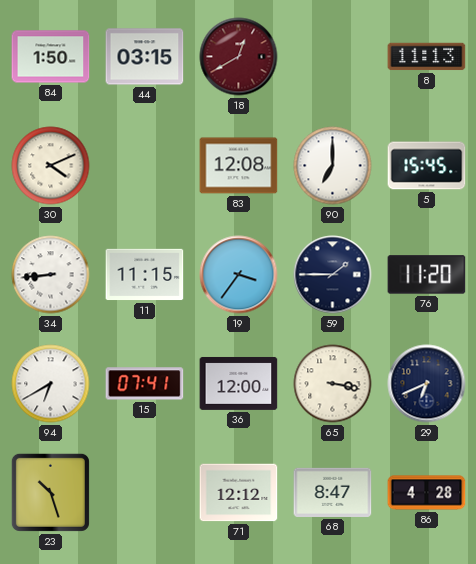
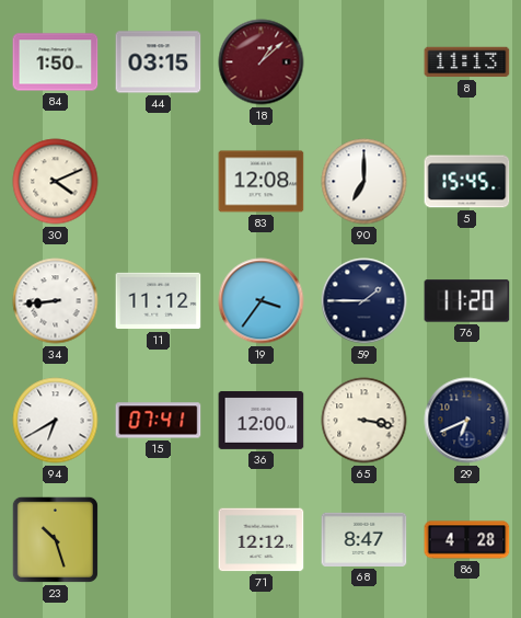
18: 12:40 -> 1:08
11: 11:15 -> 11:12
